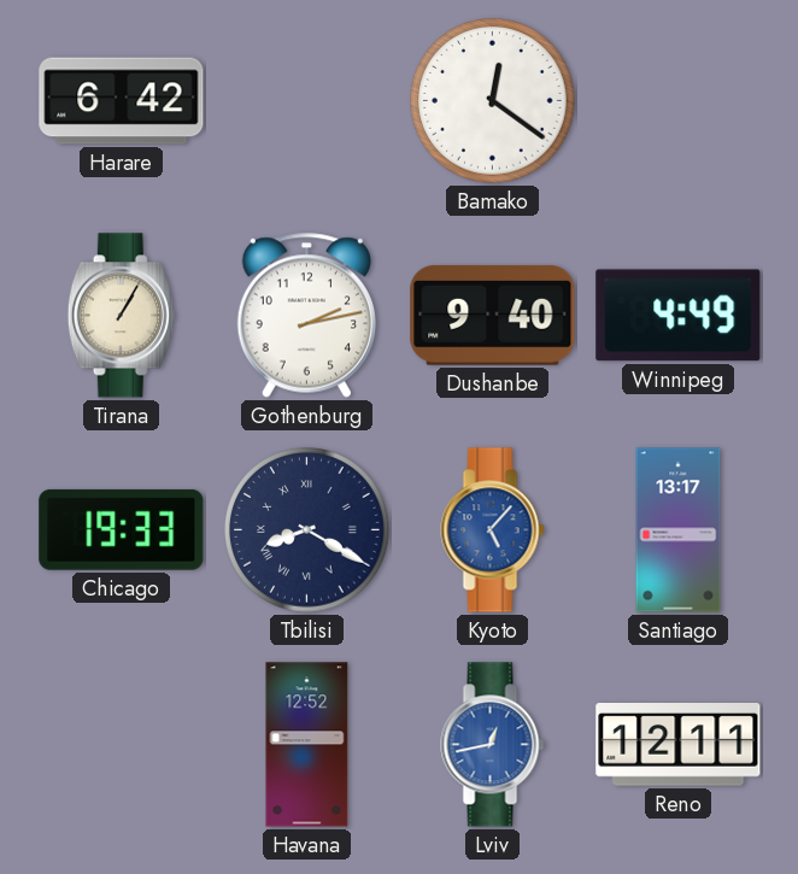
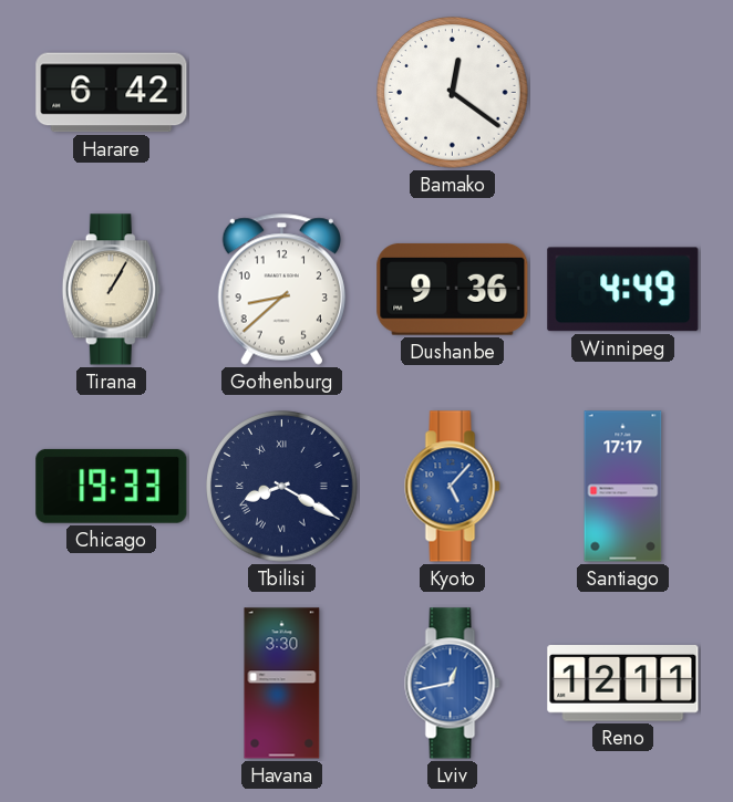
Gothenburg: 2:13 -> 8:38
Dushanbe: 9:40 -> 9:36
Santiago: 13:17 -> 17:17
Havana: 12:52 -> 3:30
